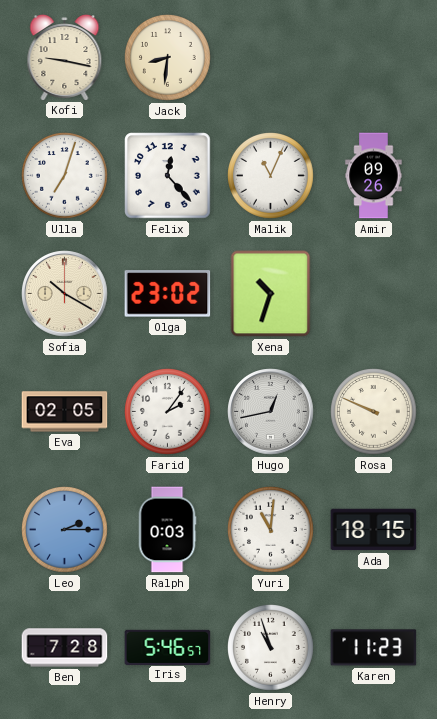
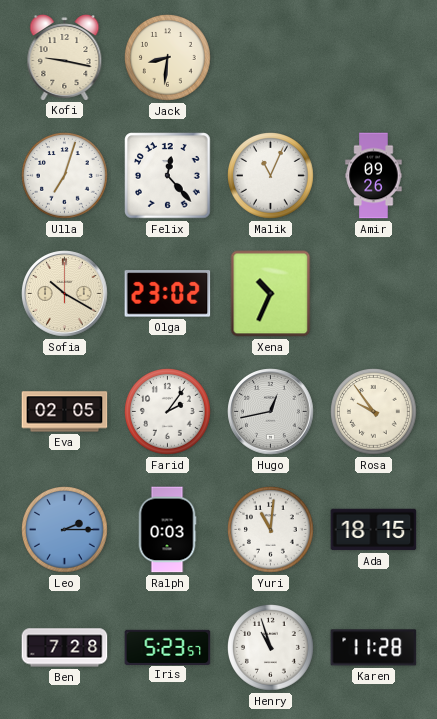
Xena: 10:33 -> 10:34
Rosa: 9:49 -> 9:54
Iris: 5:46 -> 5:23
Karen: 11:23 -> 11:28
